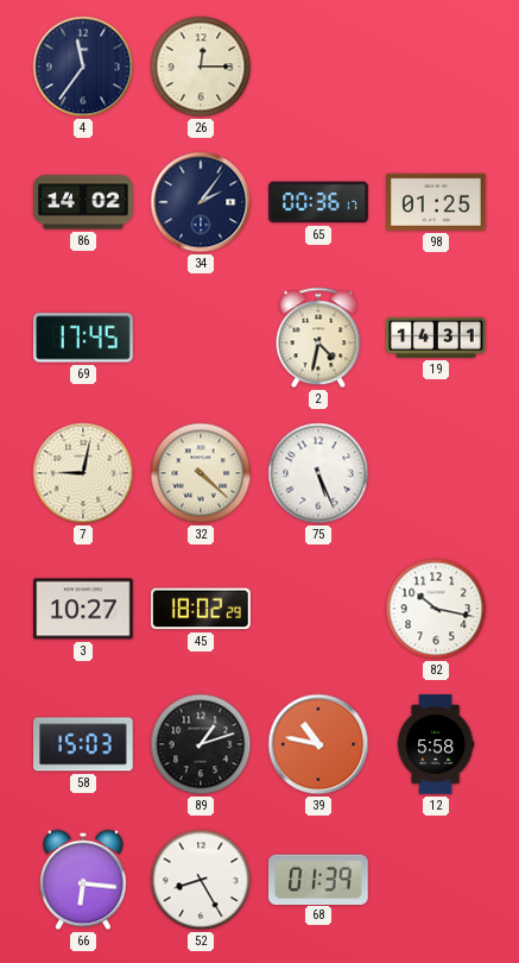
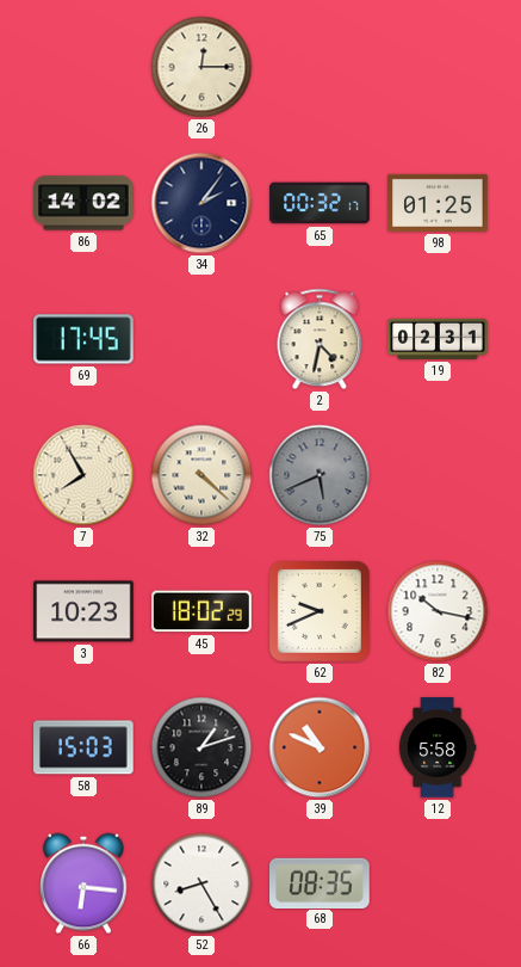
4: 11:36 -> none
65: 00:36 -> 00:32
19: 14:31 -> 02:31
7: 9:02 -> 7:55
75: 5:26 -> 5:41
75 dial: white -> grey
3: 10:27 -> 10:23
62: none -> 9:41
39: 10:47 -> 10:49
68: 01:39 -> 08:35
